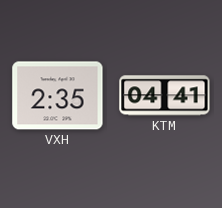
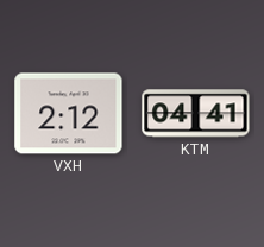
VXH: 2:35 -> 2:12
